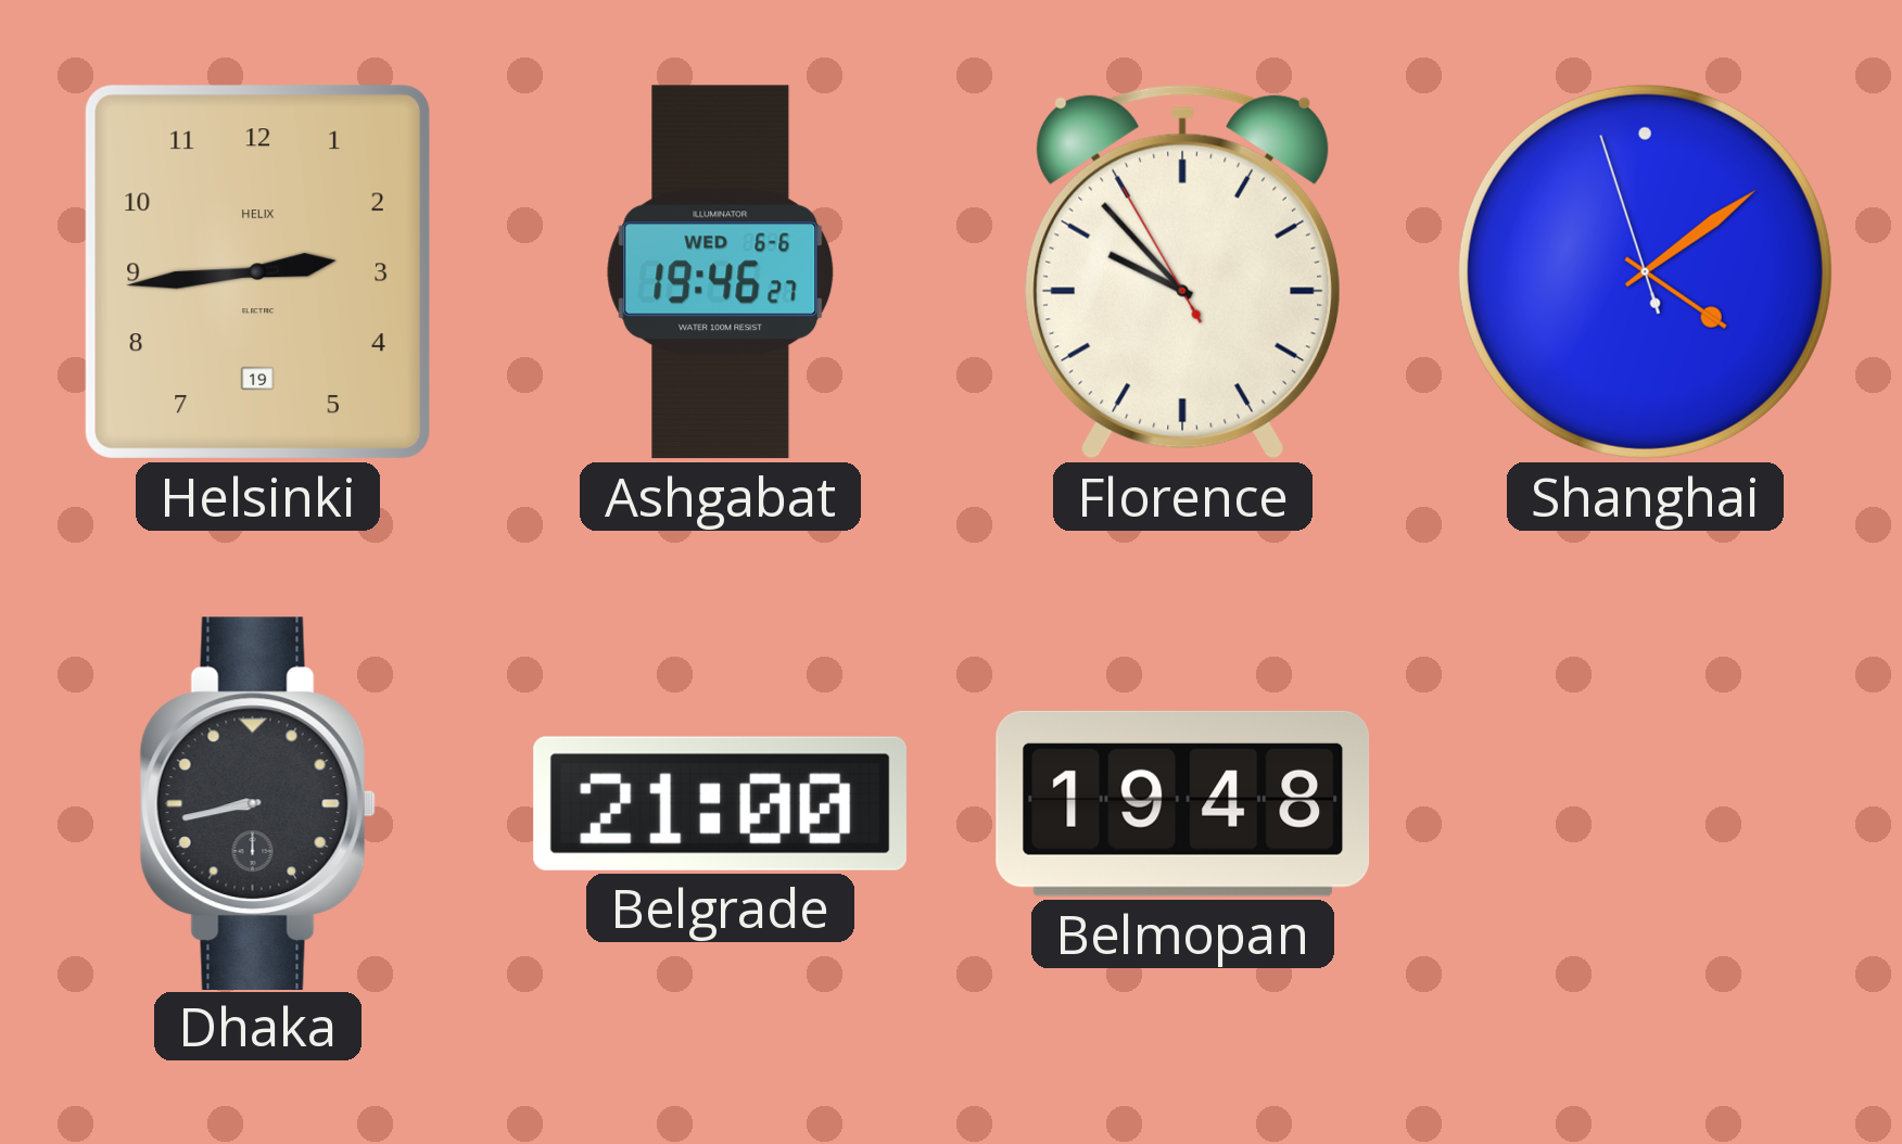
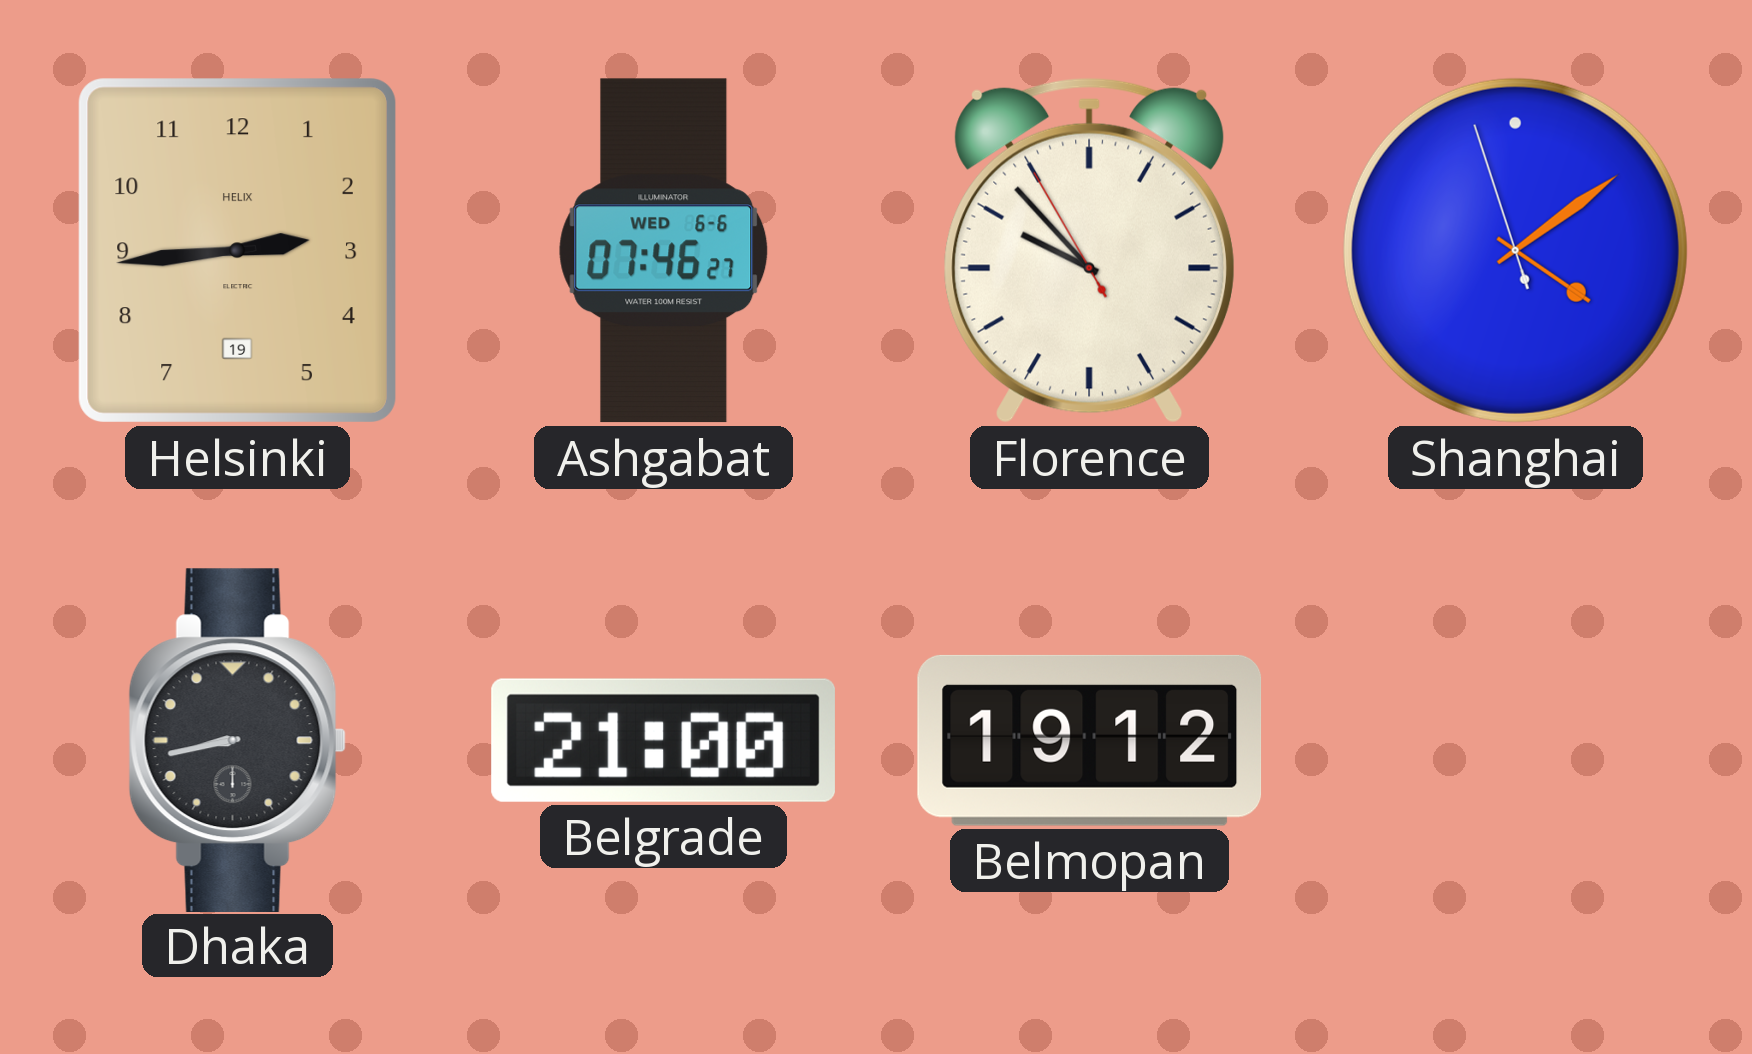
Ashgabat: 19:46 -> 07:46
Belmopan: 19:48 -> 19:12
